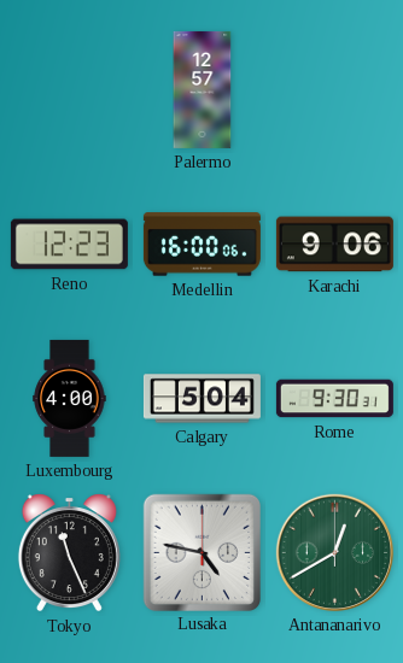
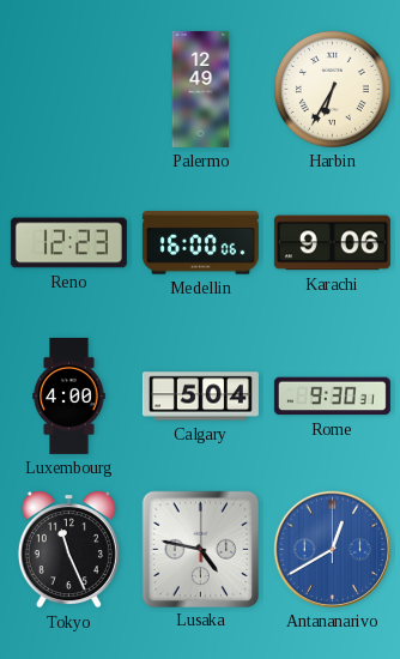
Palermo: 12:57 -> 12:49
Harbin: none -> 6:35
Antananarivo dial: green -> blue
